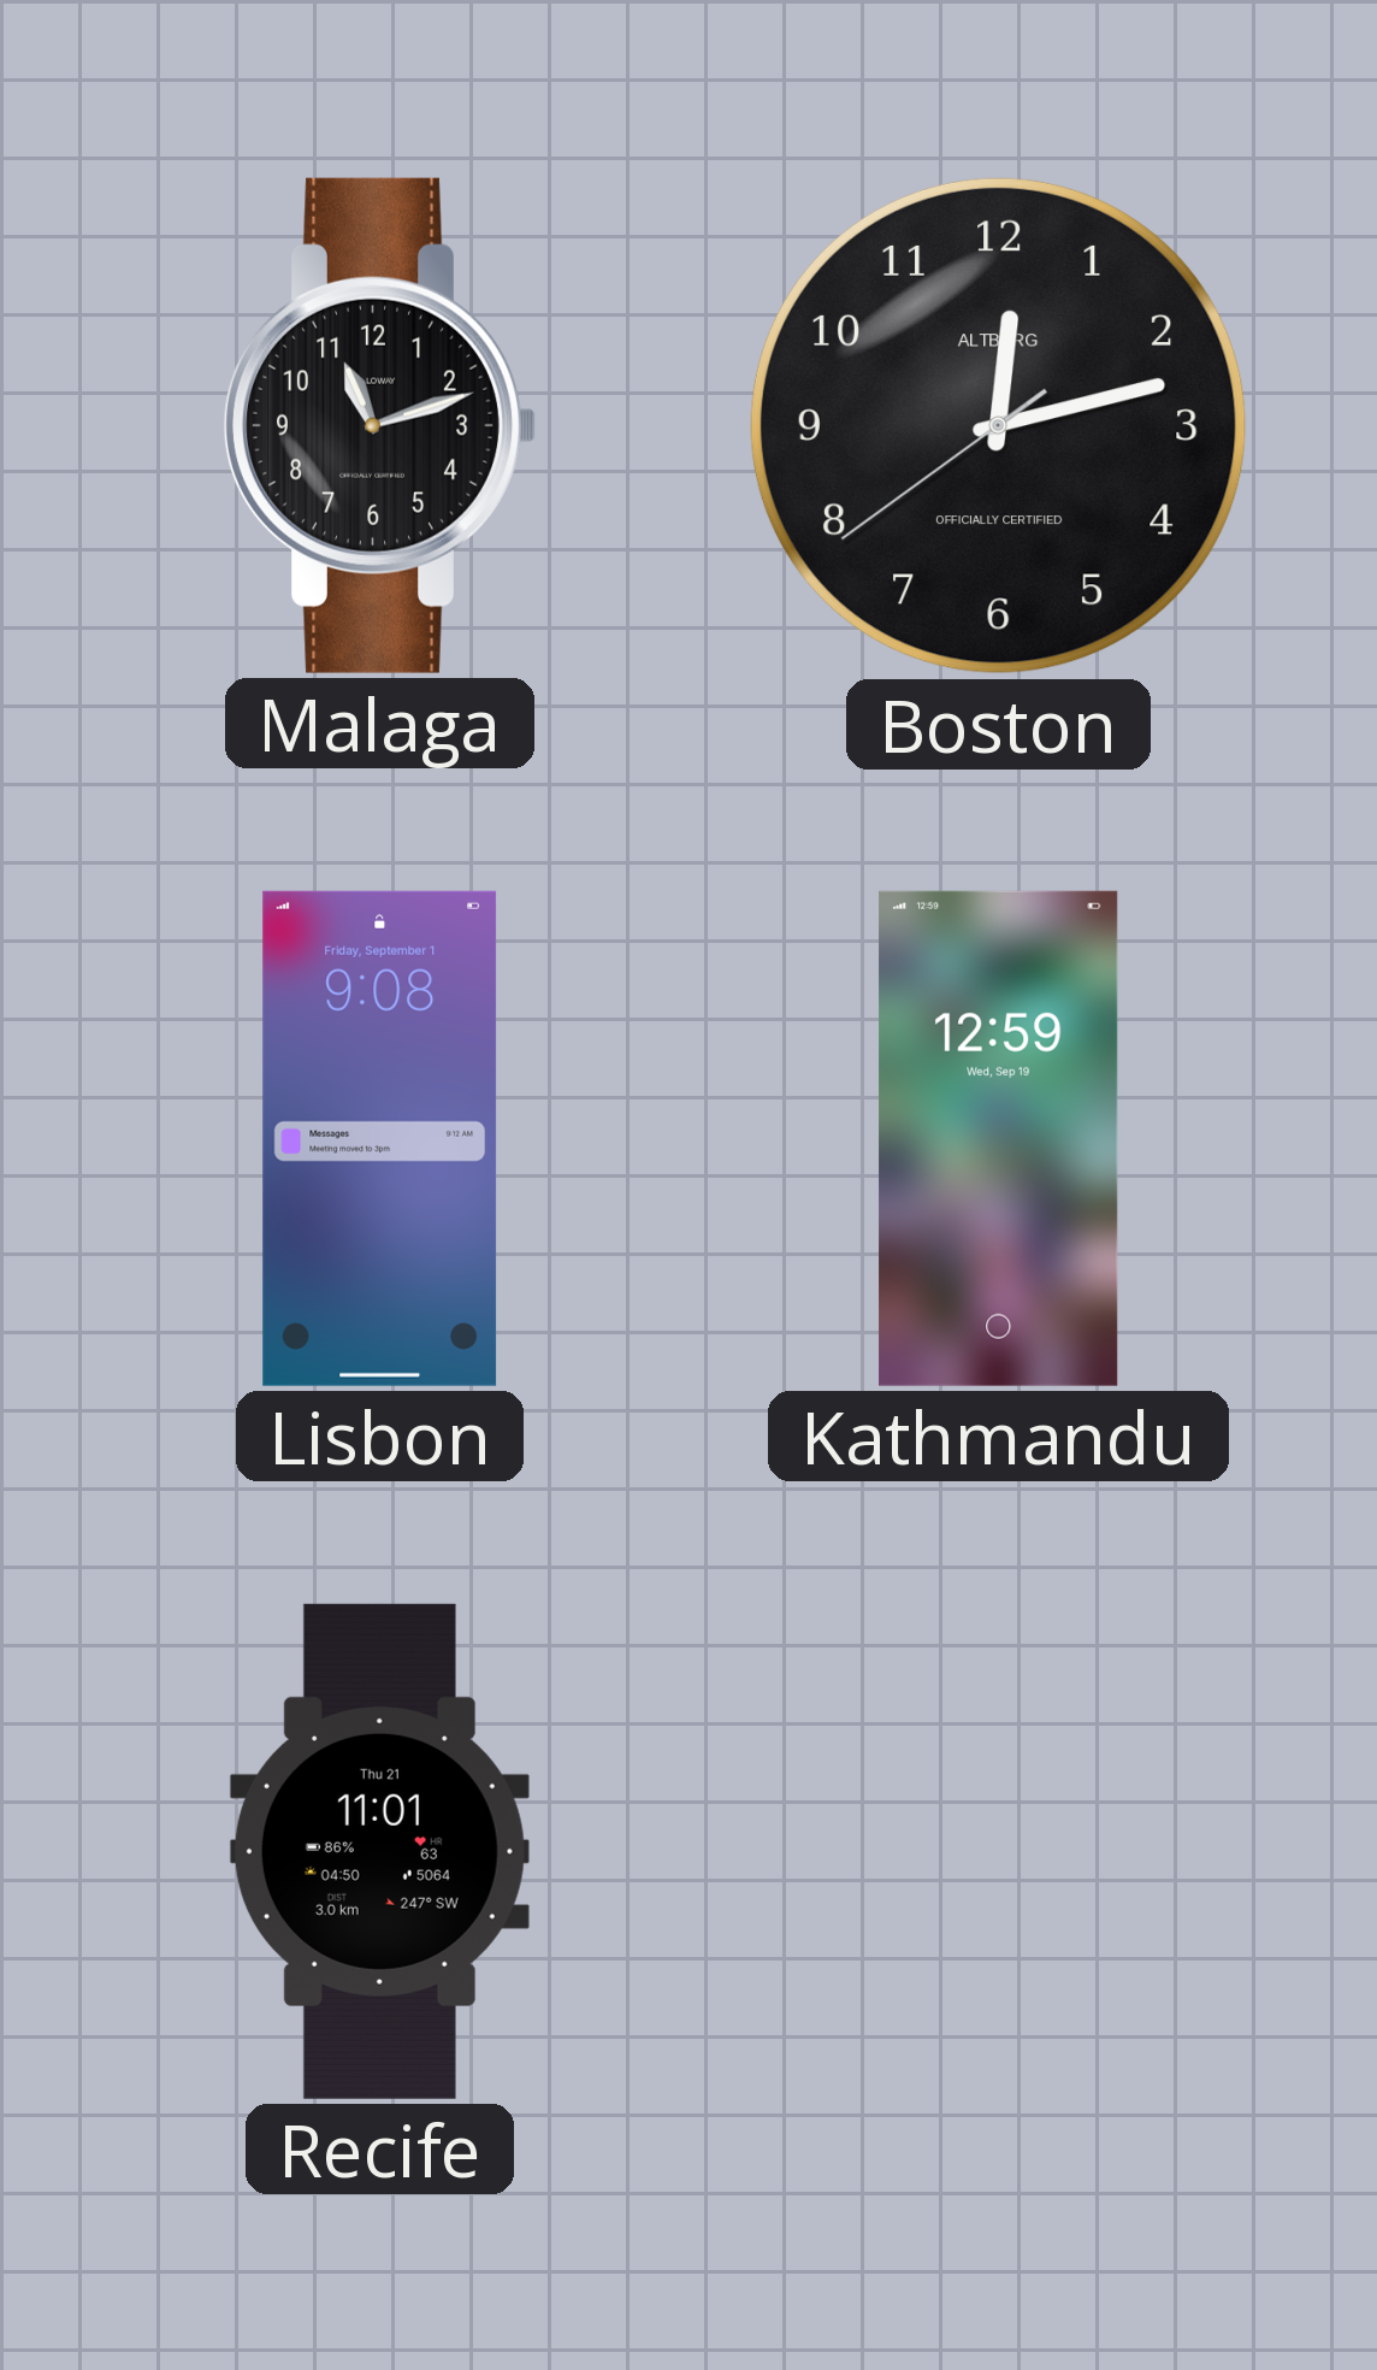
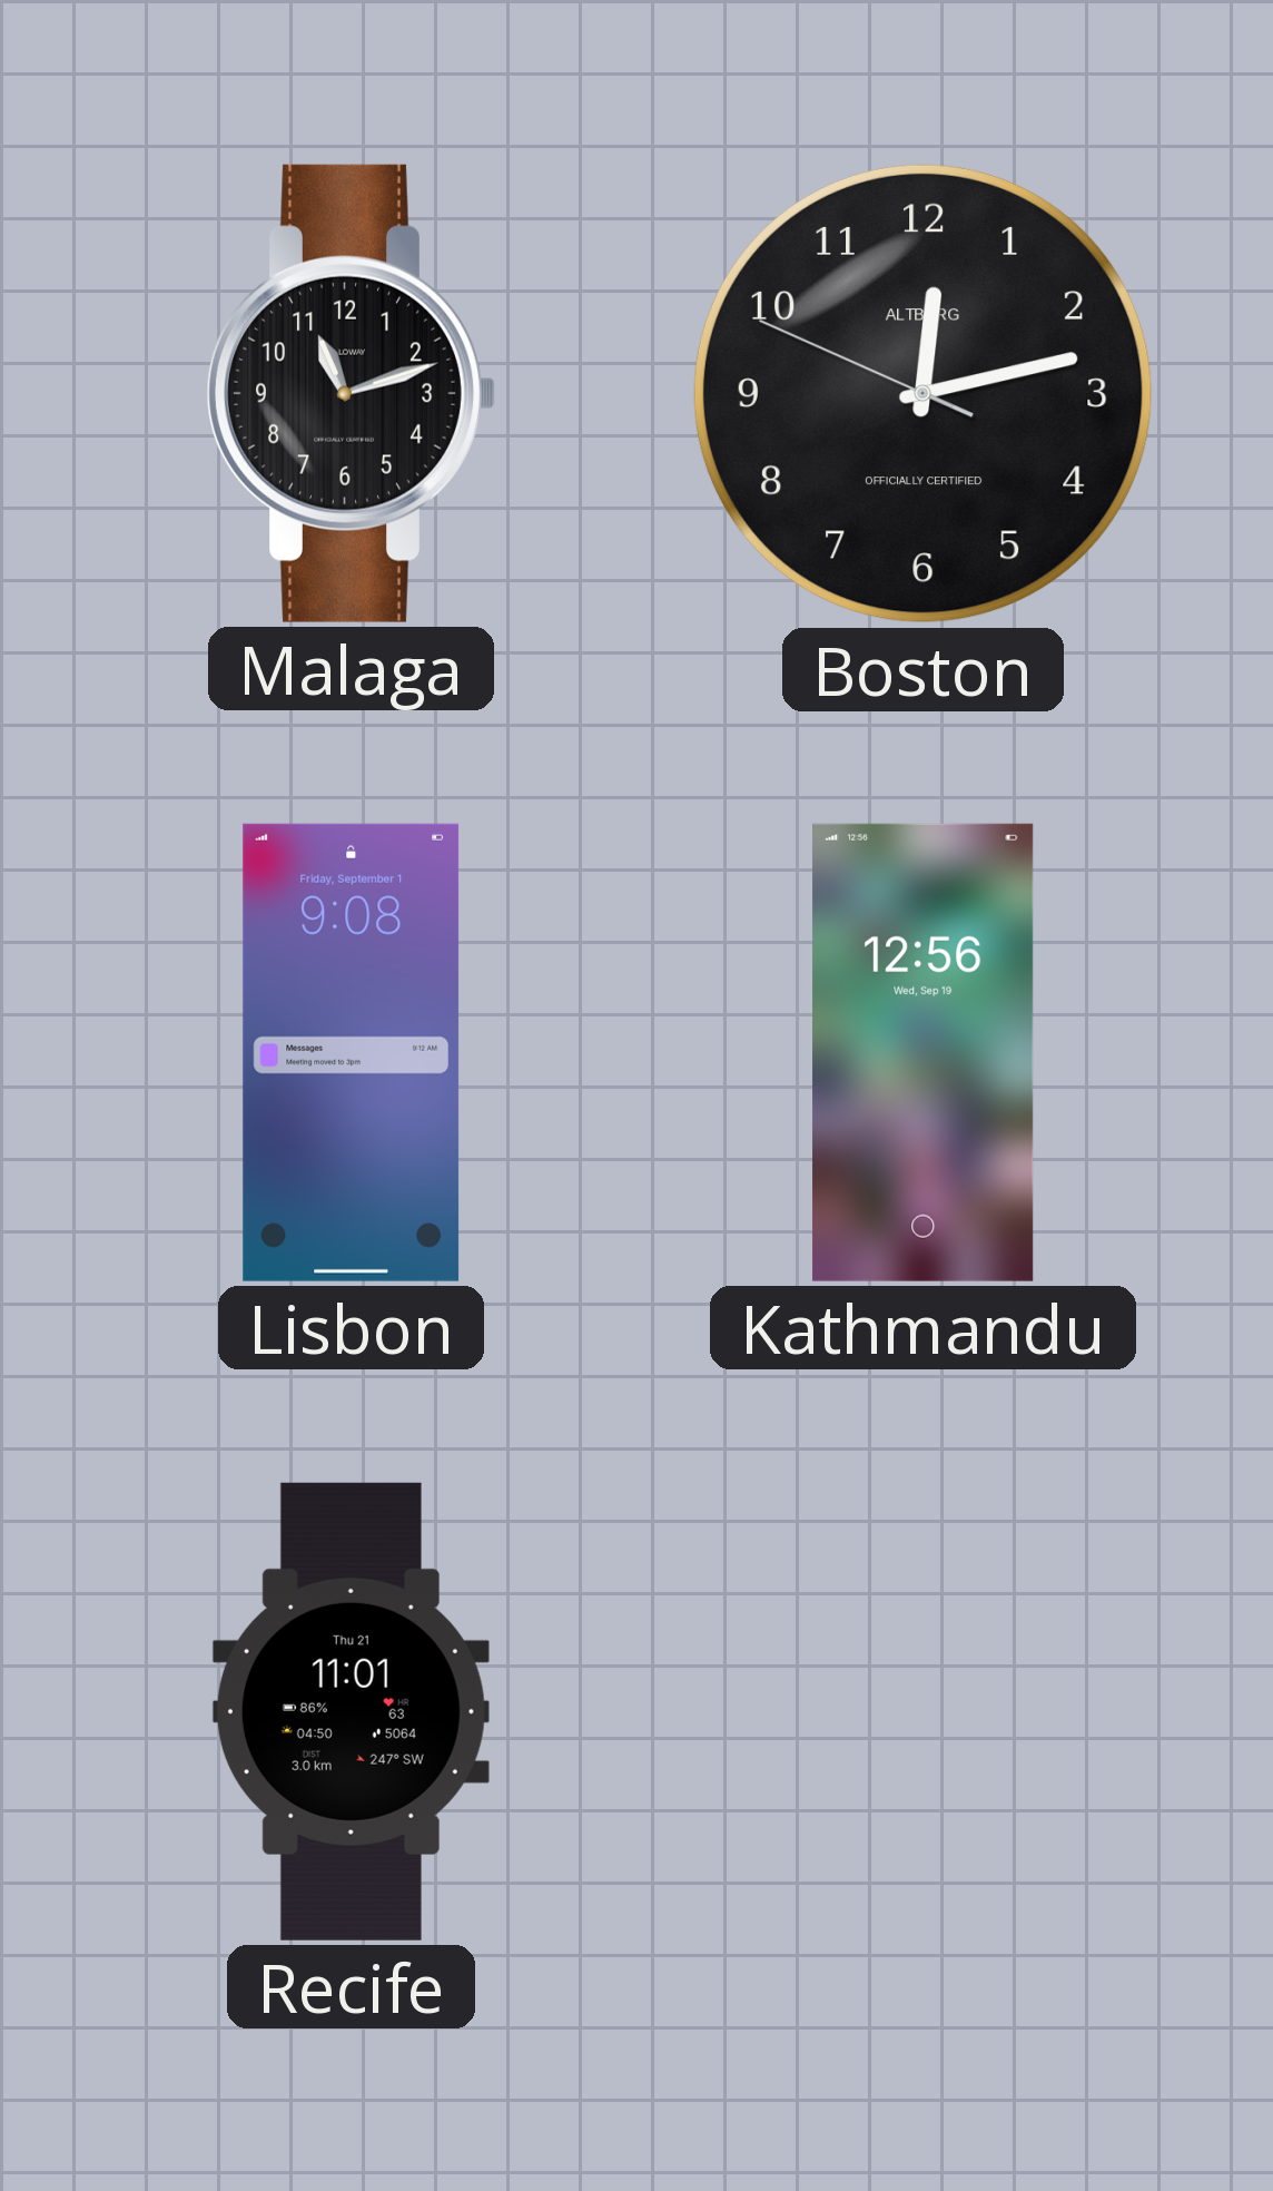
Boston: 12:12:39 -> 12:12:49
Kathmandu: 12:59 -> 12:56
